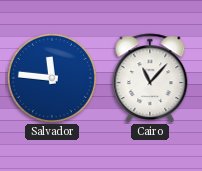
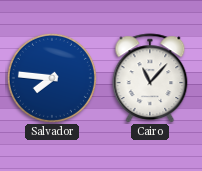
Salvador: 11:46 -> 7:46
